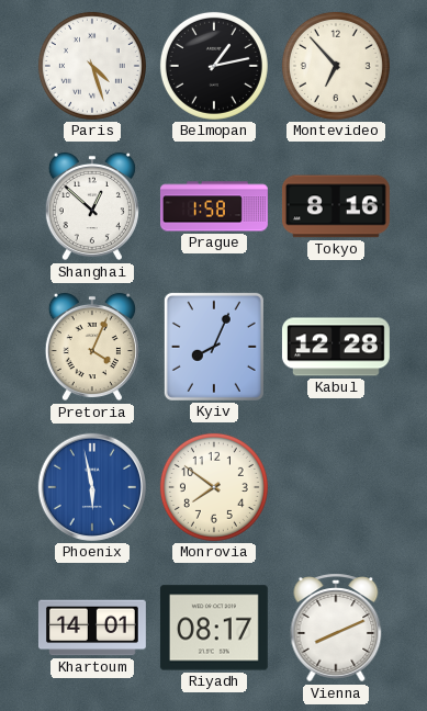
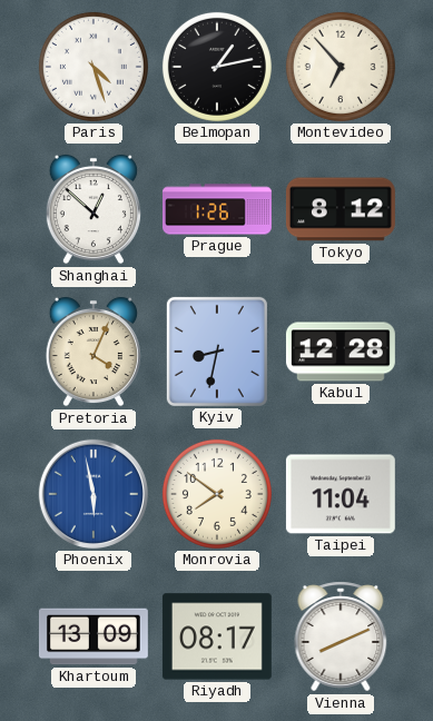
Prague: 1:58 -> 1:26
Tokyo: 8:16 -> 8:12
Kyiv: 8:04 -> 8:32
Taipei: none -> 11:04
Khartoum: 14:01 -> 13:09
